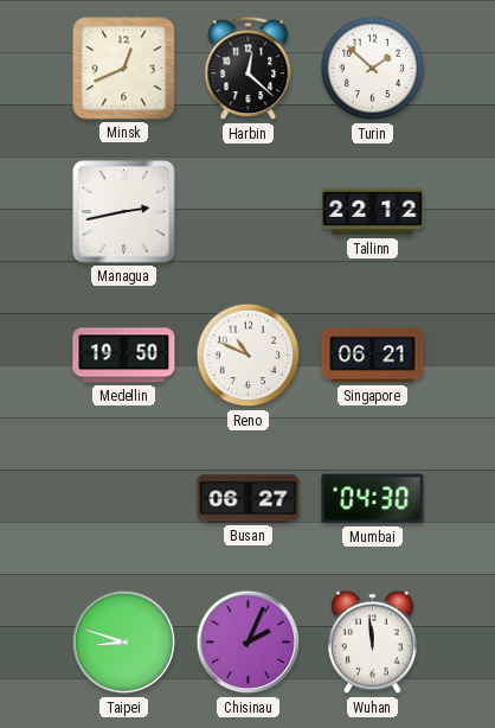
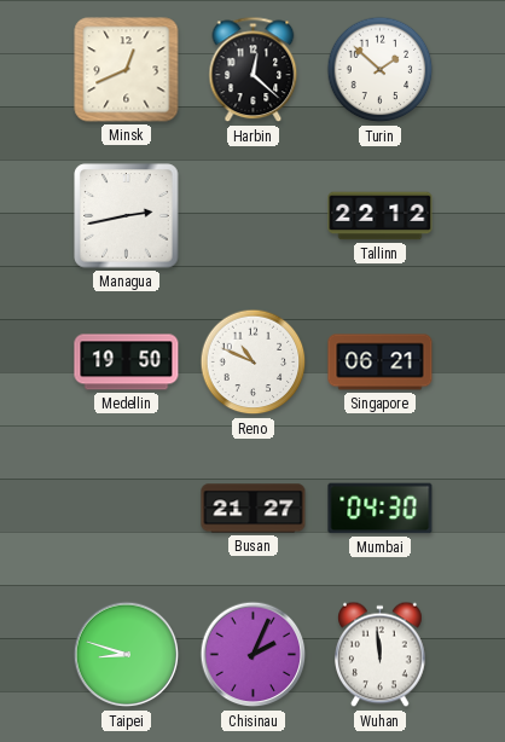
Busan: 06:27 -> 21:27
